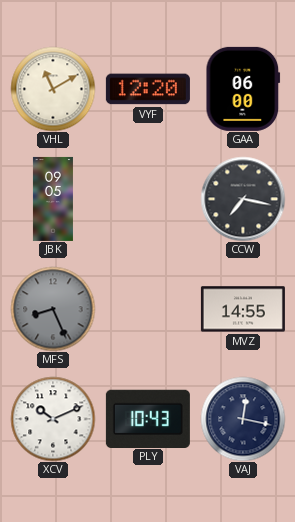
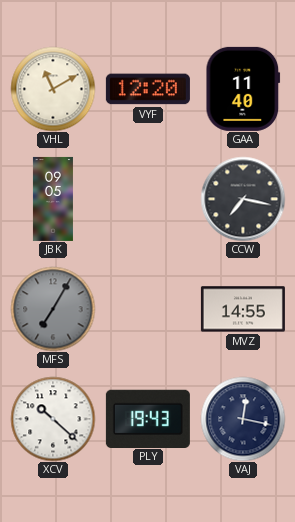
GAA: 06:00 -> 11:40
MFS: 8:26 -> 7:05
XCV: 10:11 -> 10:22
PLY: 10:43 -> 19:43
